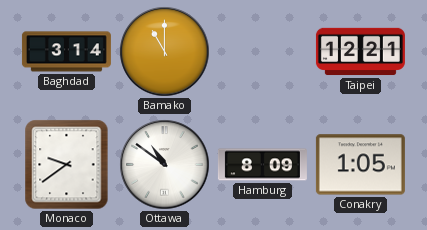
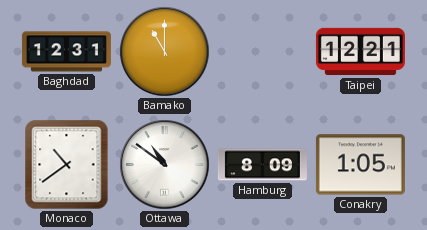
Baghdad: 3:14 -> 12:31
Monaco: 9:39 -> 10:39
